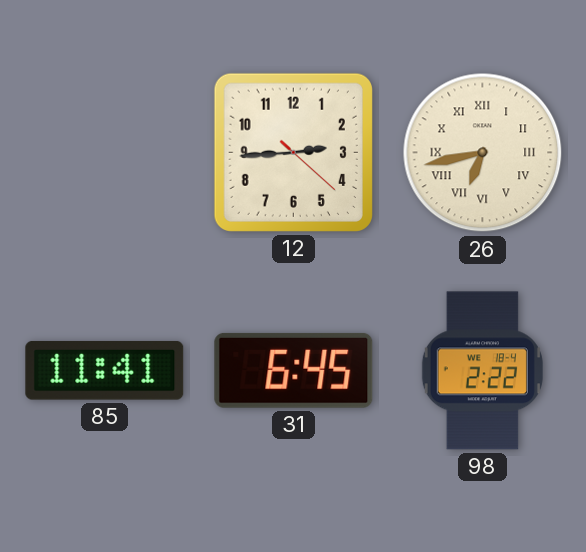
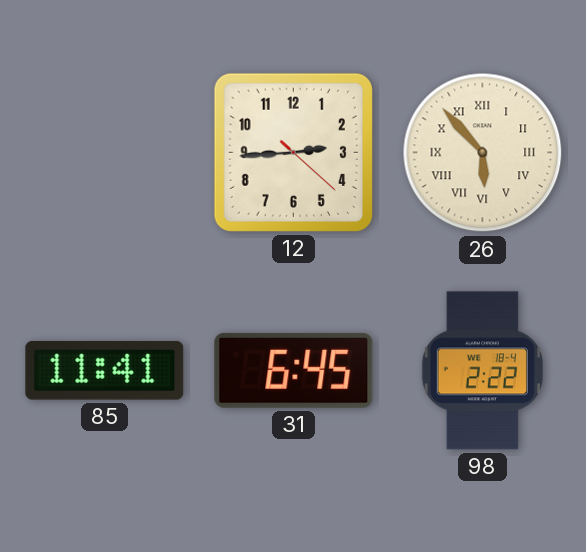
26: 6:43 -> 5:53
